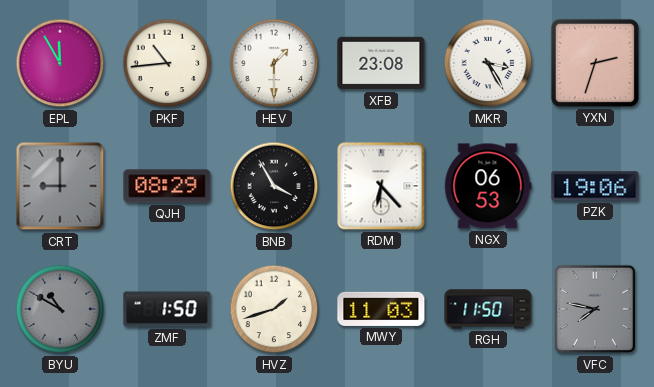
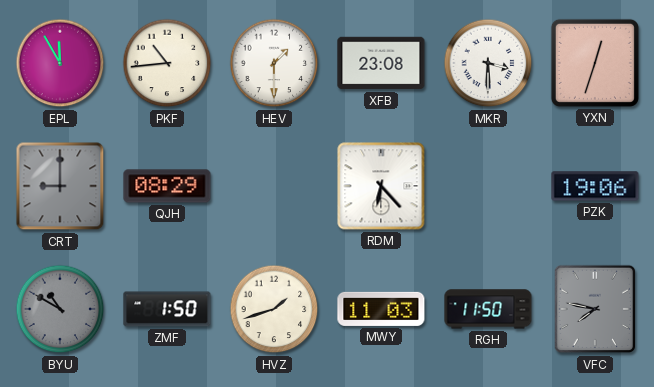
MKR: 3:25 -> 3:30
YXN: 2:33 -> 12:33
BNB: 3:55 -> none
NGX: 06:53 -> none
